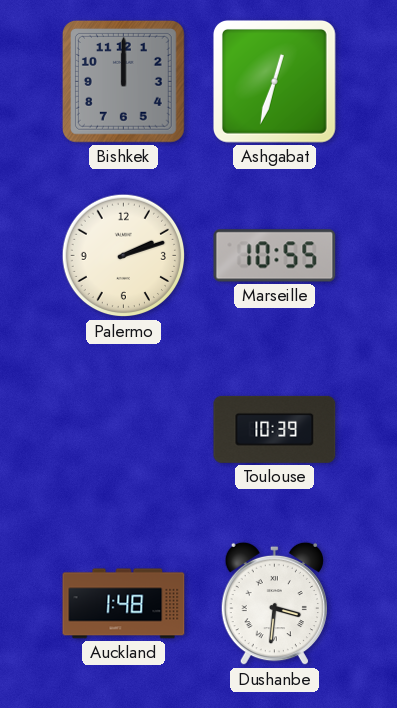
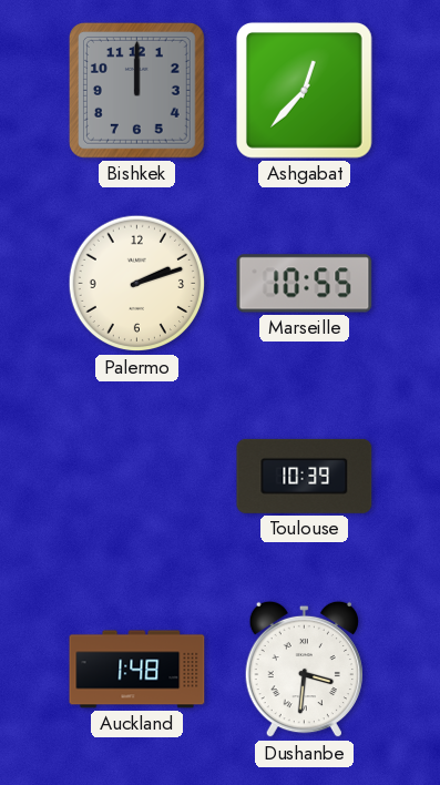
Ashgabat: 12:33 -> 12:37
